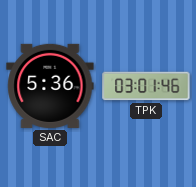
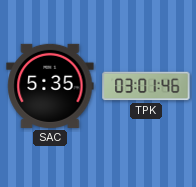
SAC: 5:36 -> 5:35
